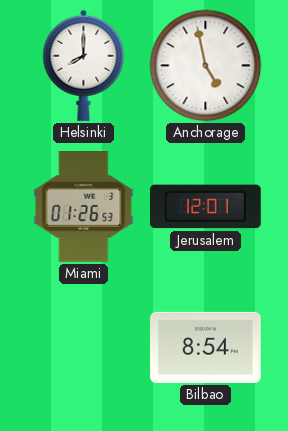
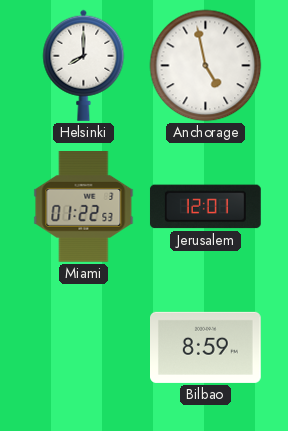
Miami: 01:26 -> 01:22
Bilbao: 8:54 -> 8:59
